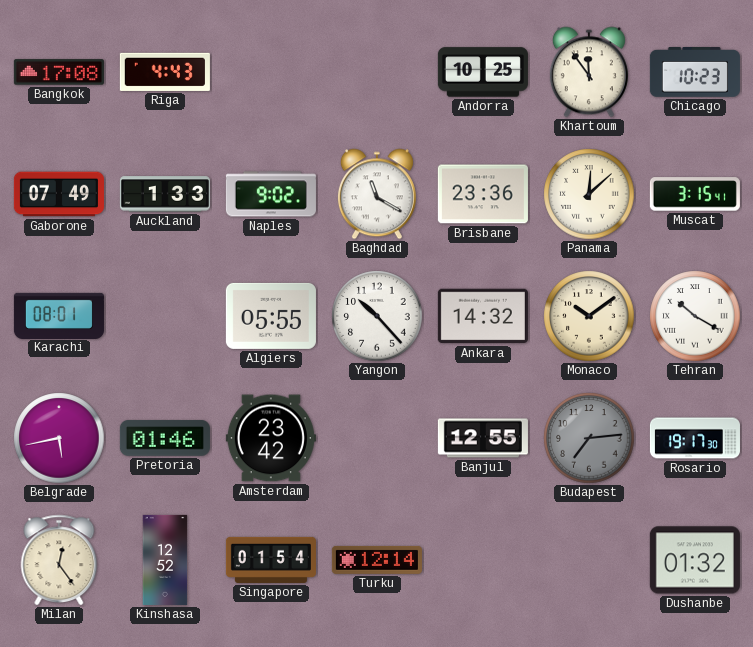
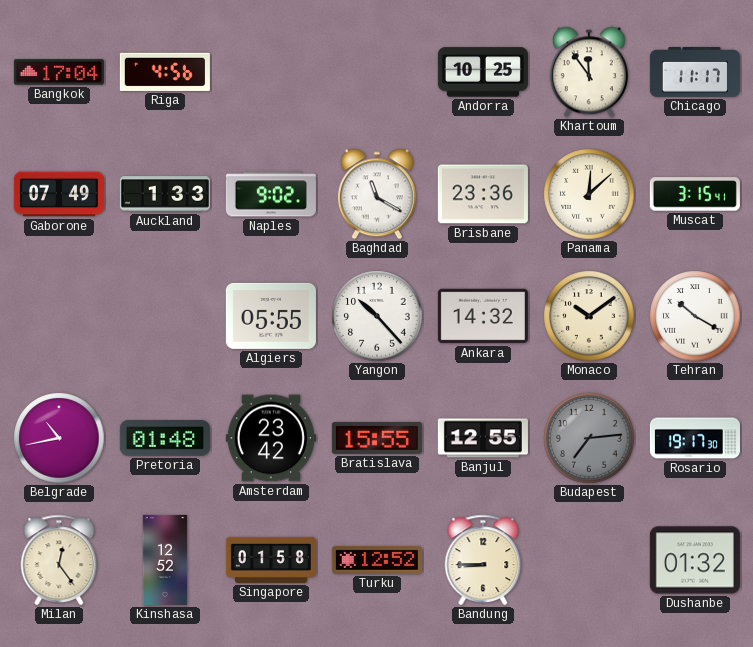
Bangkok: 17:08 -> 17:04
Riga: 4:43 -> 4:56
Chicago: 10:23 -> 11:17
Karachi: 08:01 -> none
Belgrade: 5:43 -> 10:43
Pretoria: 01:46 -> 01:48
Bratislava: none -> 15:55
Singapore: 01:54 -> 01:58
Turku: 12:14 -> 12:52
Bandung: none -> 8:45
